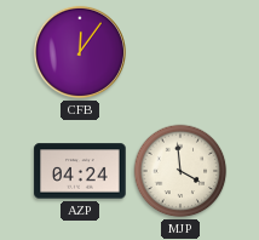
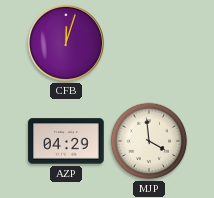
CFB: 12:06 -> 12:03
AZP: 04:24 -> 04:29
